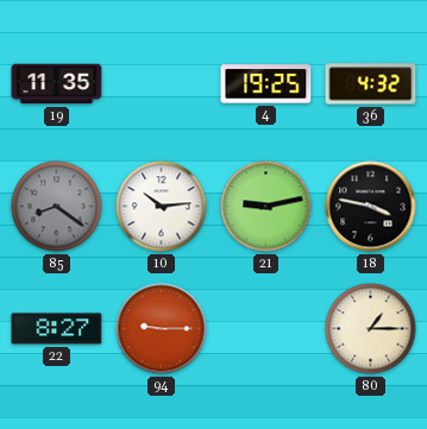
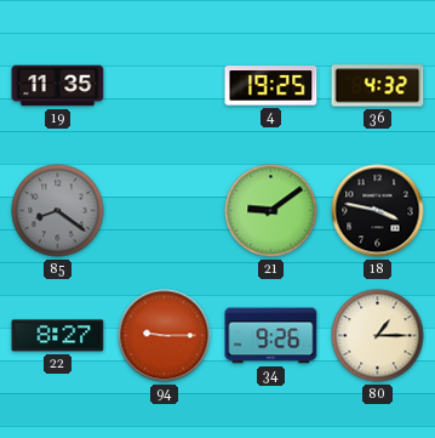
10: 10:14 -> none
21: 9:13 -> 9:09
34: none -> 9:26
